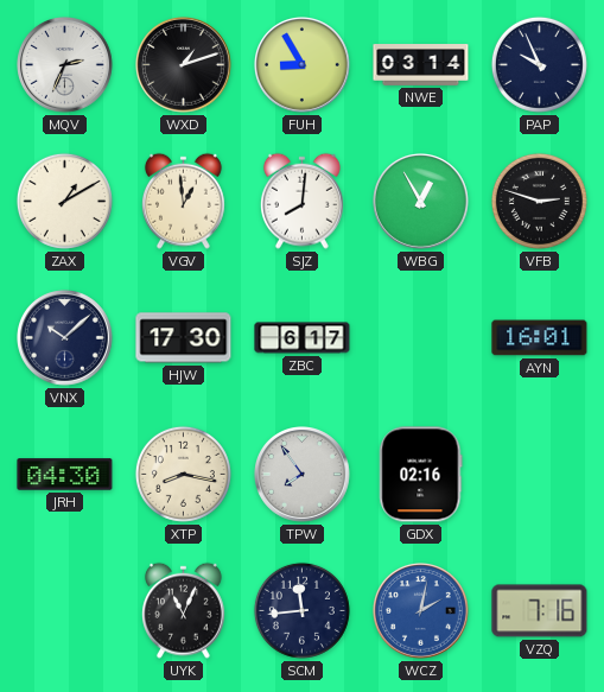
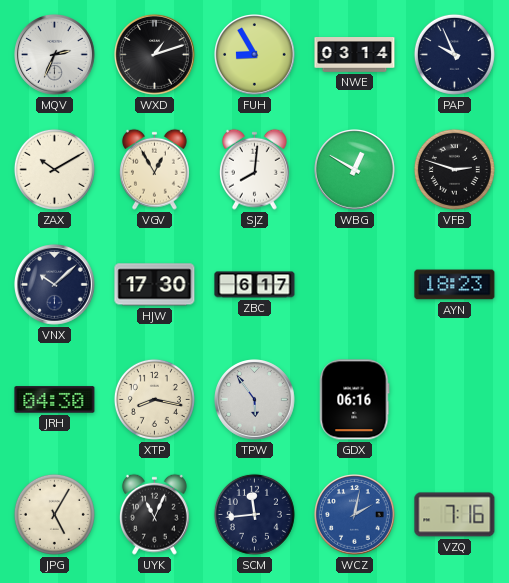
ZAX: 1:10 -> 10:10
VGV: 12:59 -> 12:55
WBG: 12:55 -> 12:50
AYN: 16:01 -> 18:23
TPW: 7:54 -> 5:54
GDX: 02:16 -> 06:16
JPG: none -> 5:05
